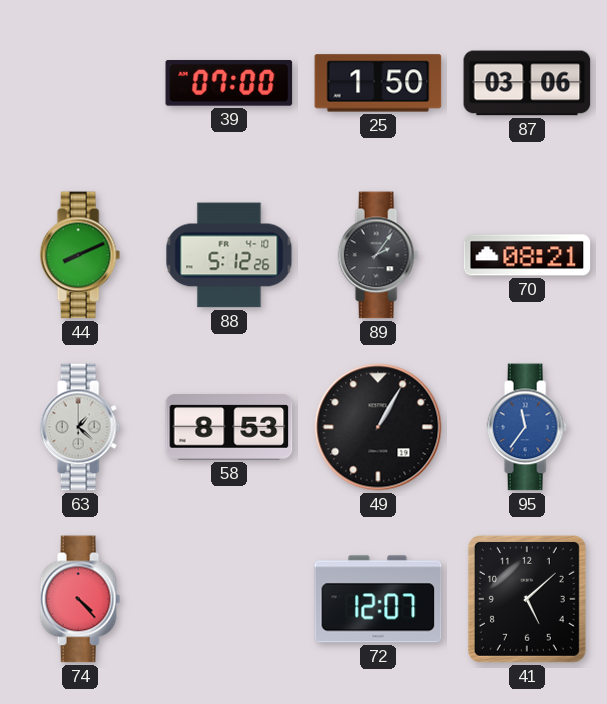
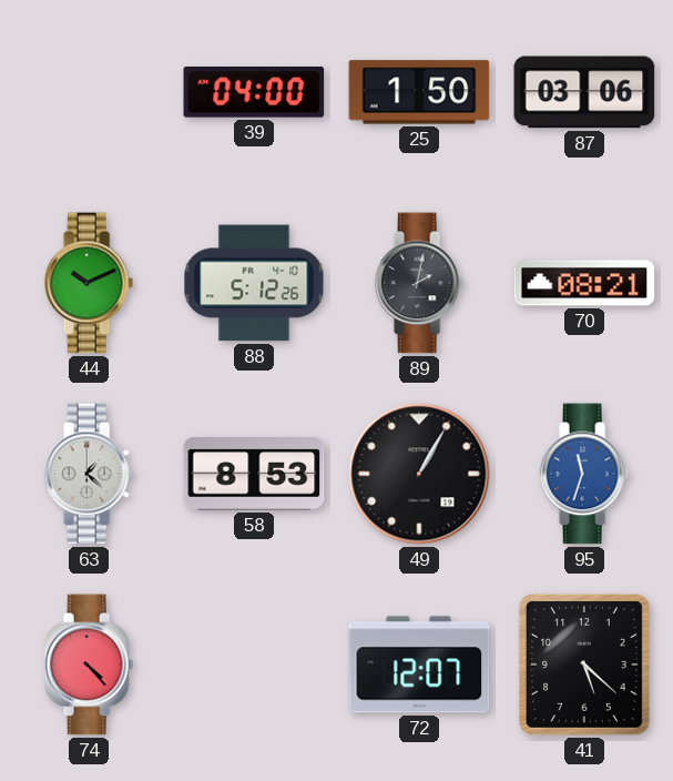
39: 07:00 -> 04:00
44: 8:11 -> 10:11
89: 2:06 -> 2:02
95: 11:36 -> 11:33
41: 5:08 -> 5:22
